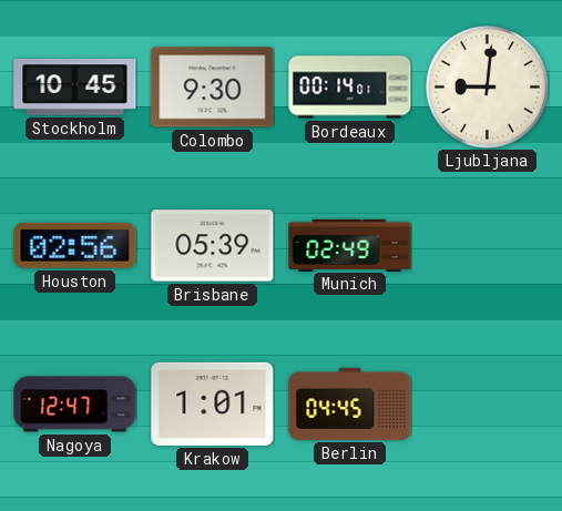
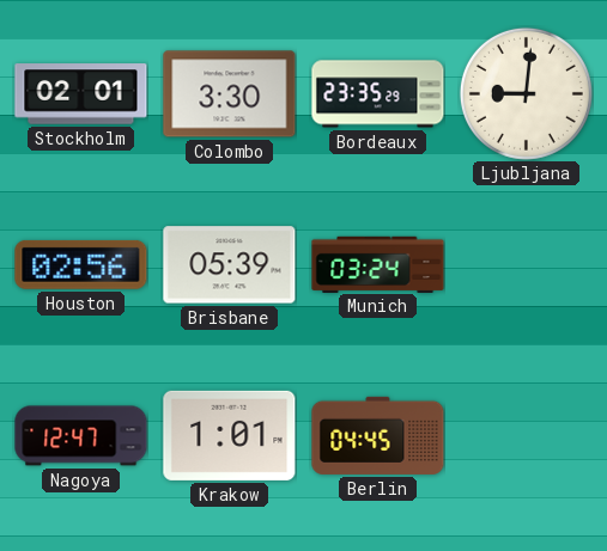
Stockholm: 10:45 -> 02:01
Colombo: 9:30 -> 3:30
Bordeaux: 00:14 -> 23:35
Munich: 02:49 -> 03:24
